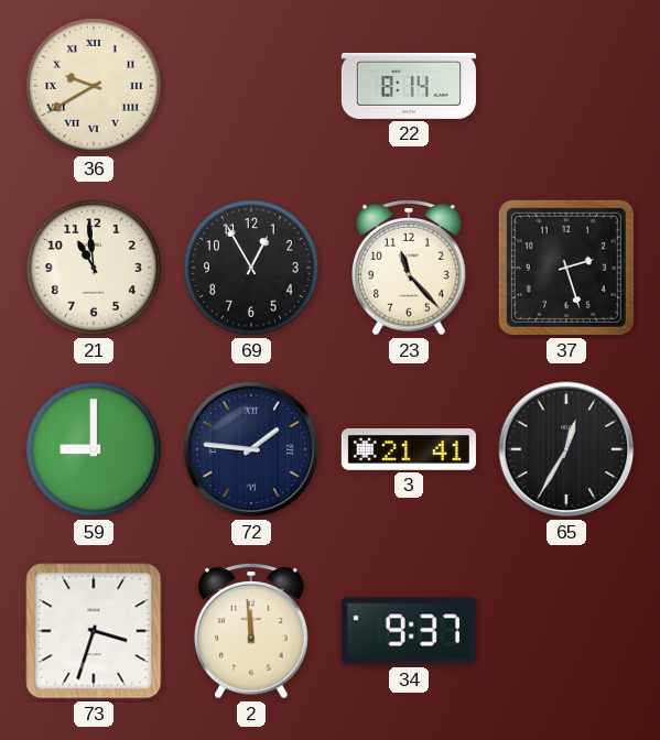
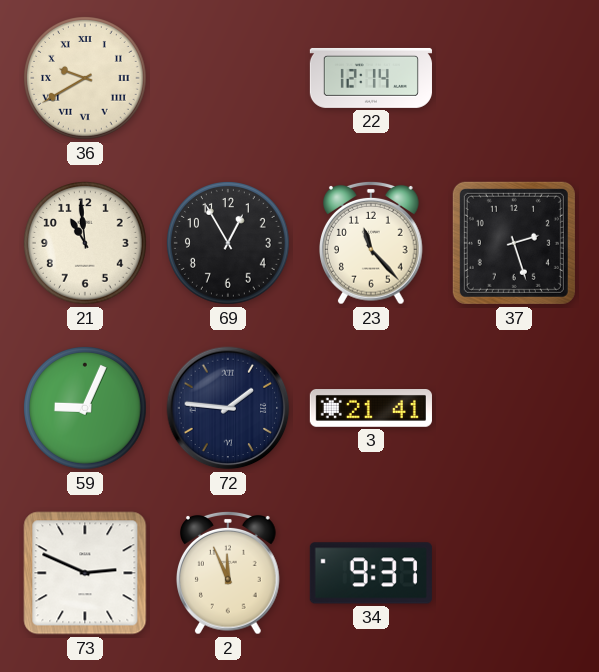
22: 8:14 -> 12:14
59: 9:00 -> 9:04
65: 12:35 -> none
73: 3:33 -> 2:49
2: 11:59 -> 11:56
